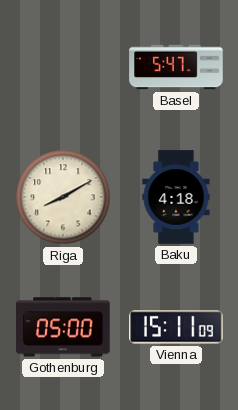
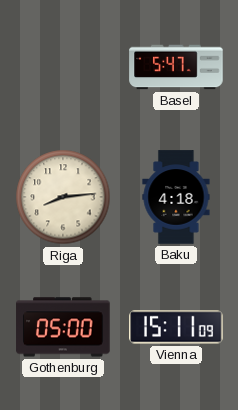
Riga: 8:10 -> 8:14
